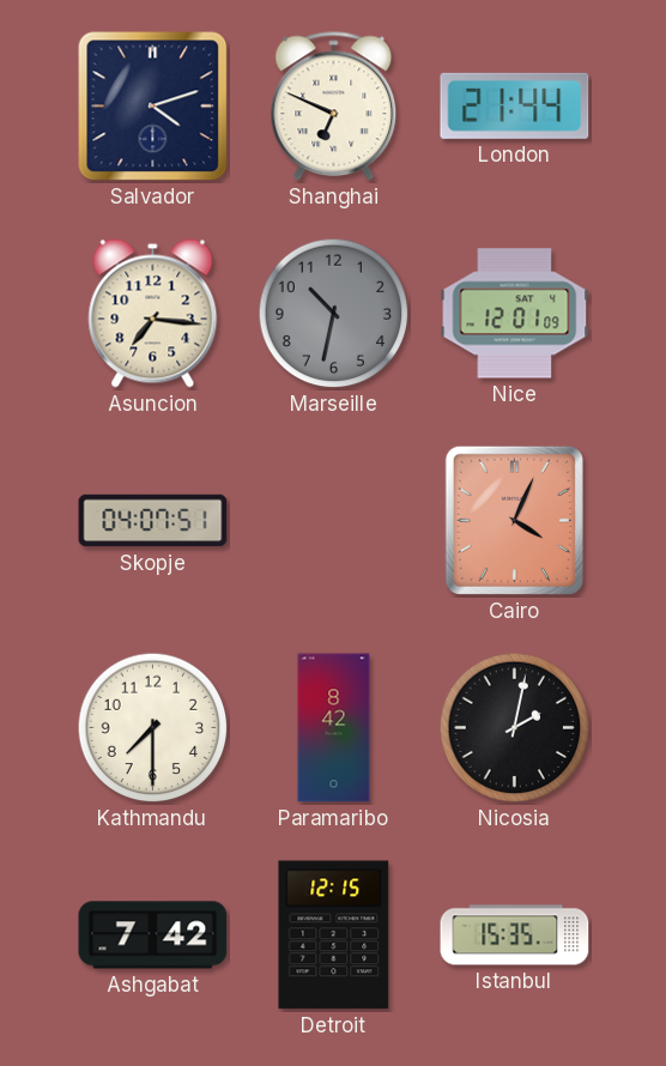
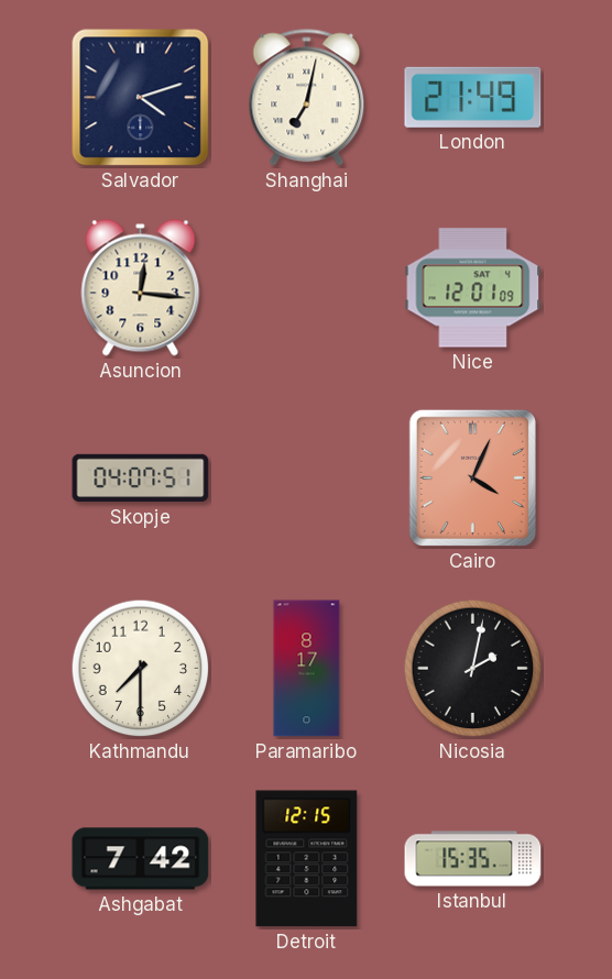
Shanghai: 6:49 -> 7:02
London: 21:44 -> 21:49
Asuncion: 7:16 -> 12:16
Marseille: 10:32 -> none
Paramaribo: 8:42 -> 8:17
